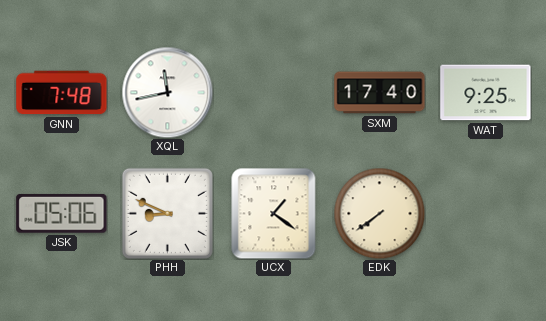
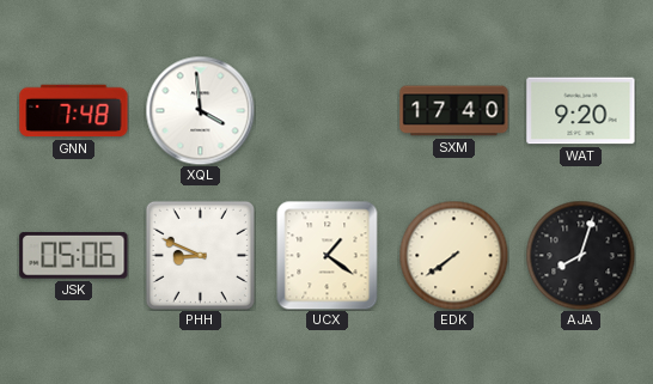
XQL: 11:43 -> 3:59
WAT: 9:25 -> 9:20
AJA: none -> 8:03
